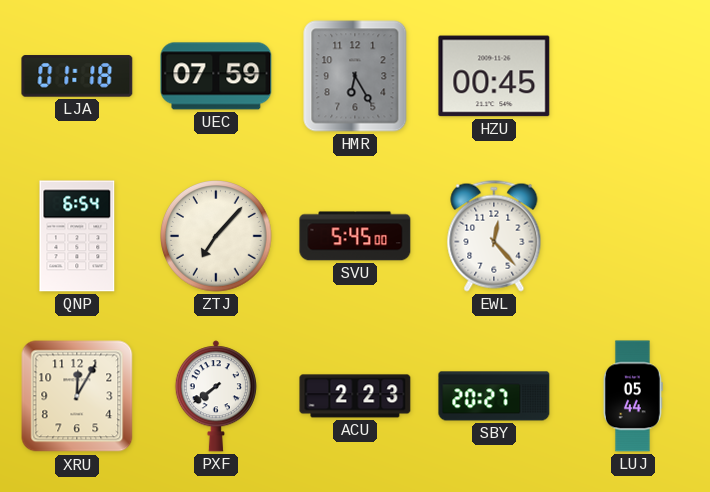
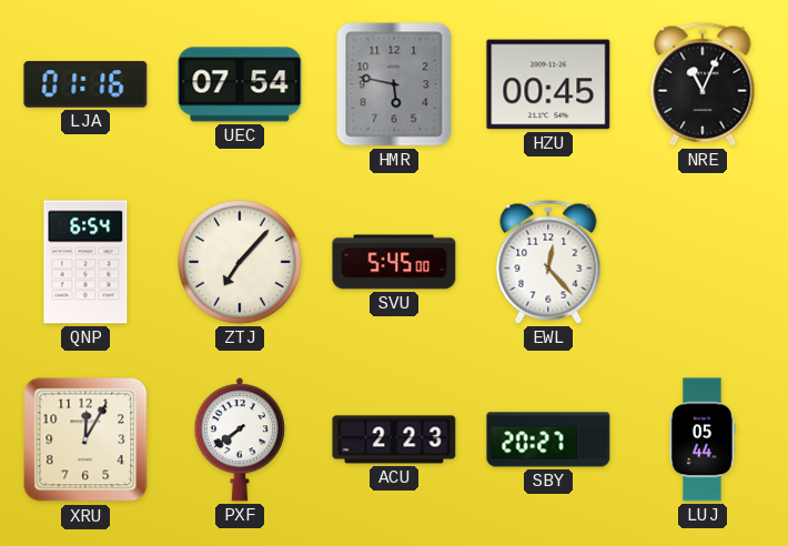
LJA: 01:18 -> 01:16
UEC: 07:59 -> 07:54
HMR: 6:25 -> 5:47
NRE: none -> 11:04
